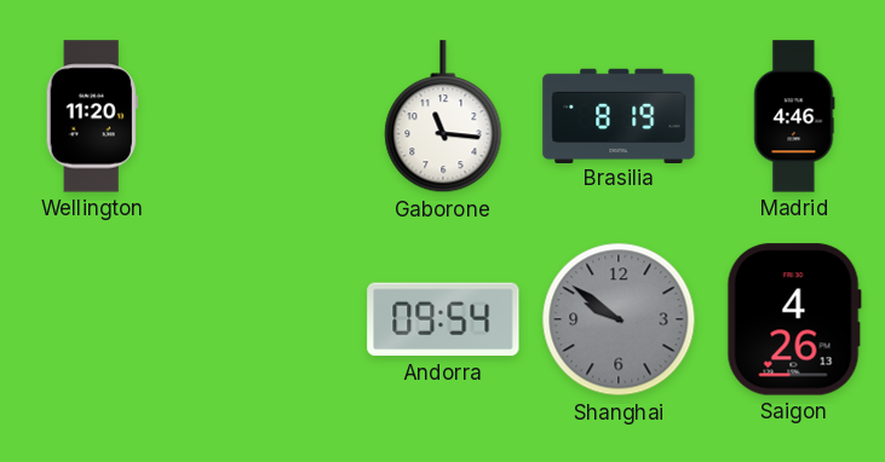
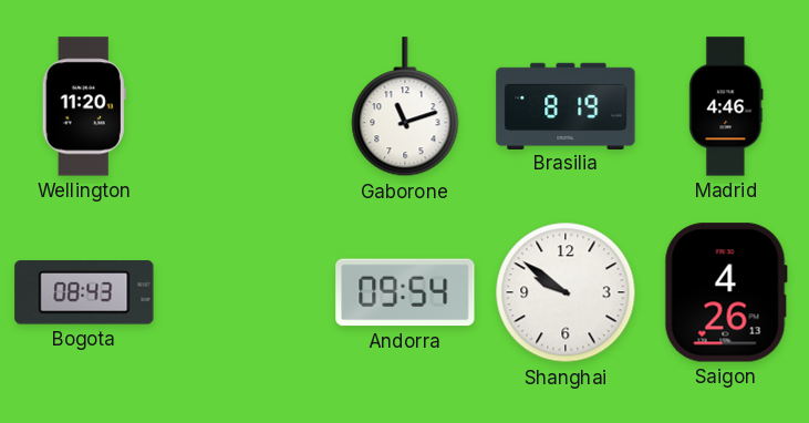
Gaborone: 11:16 -> 11:12
Bogota: none -> 08:43
Shanghai dial: grey -> white
